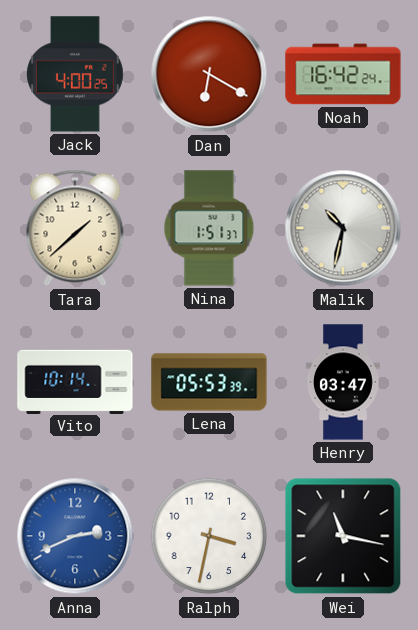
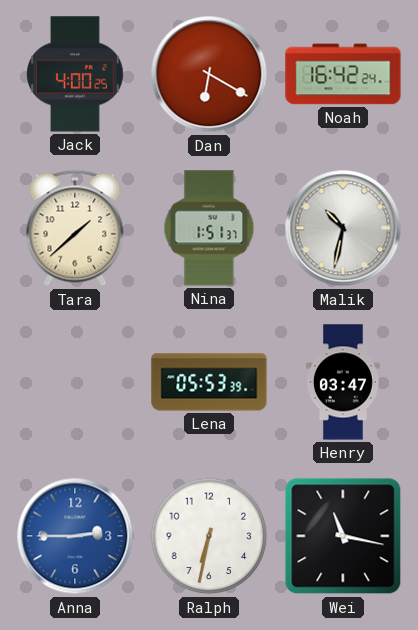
Vito: 10:14 -> none
Anna: 2:41 -> 2:45
Ralph: 3:32 -> 6:32
